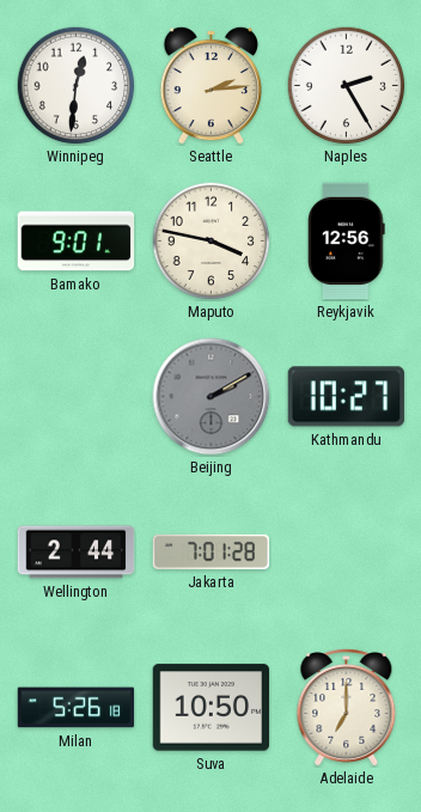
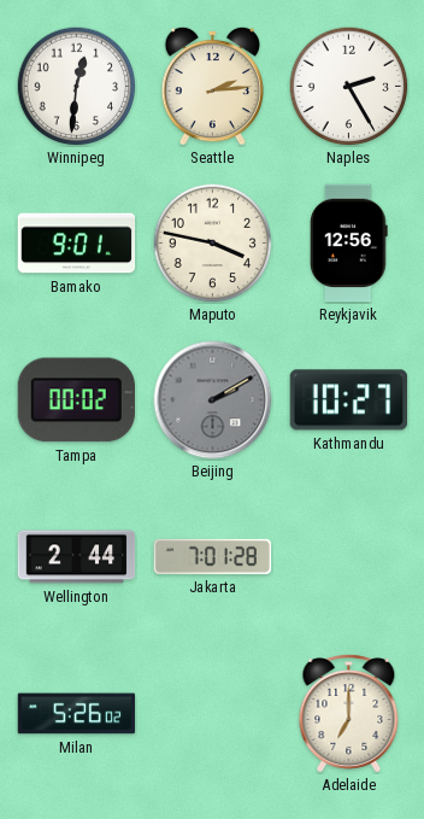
Tampa: none -> 00:02
Milan: 5:26:18 -> 5:26:02
Suva: 10:50 -> none
